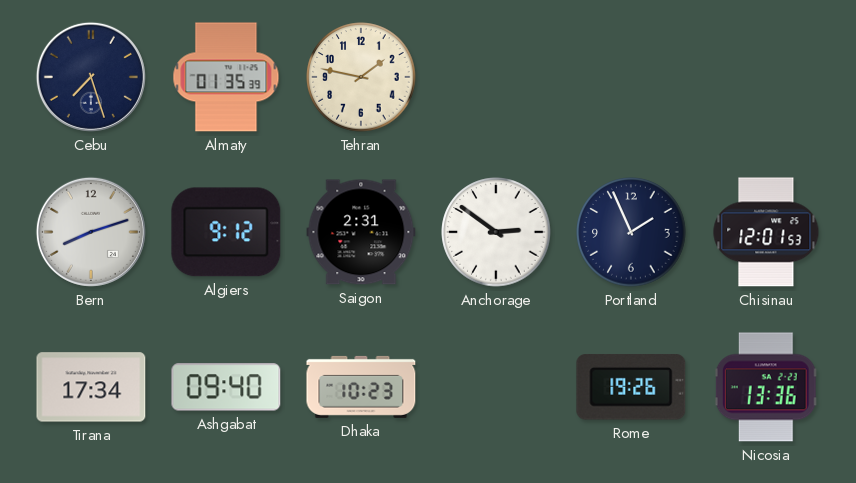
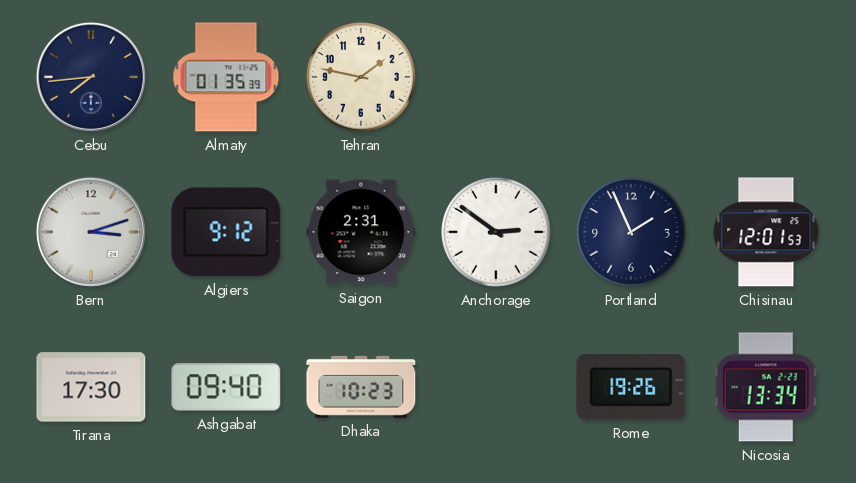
Cebu: 7:27 -> 7:44
Bern: 8:12 -> 3:12
Tirana: 17:34 -> 17:30
Nicosia: 13:36 -> 13:34
